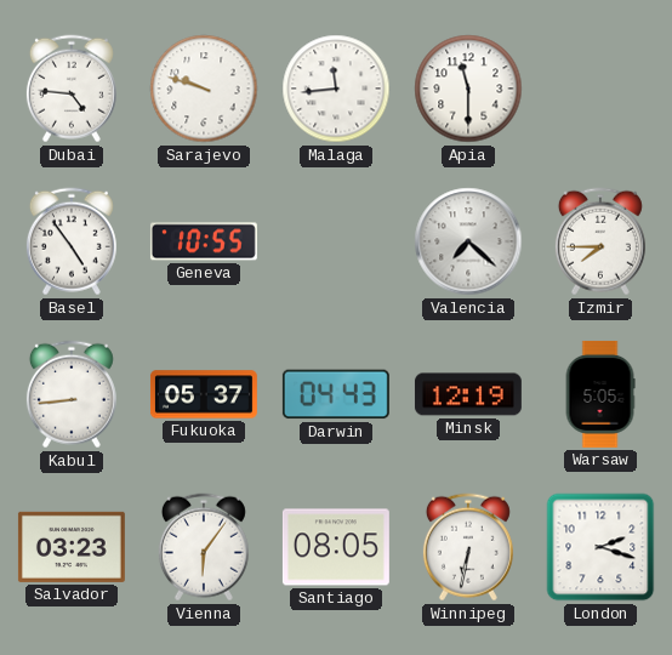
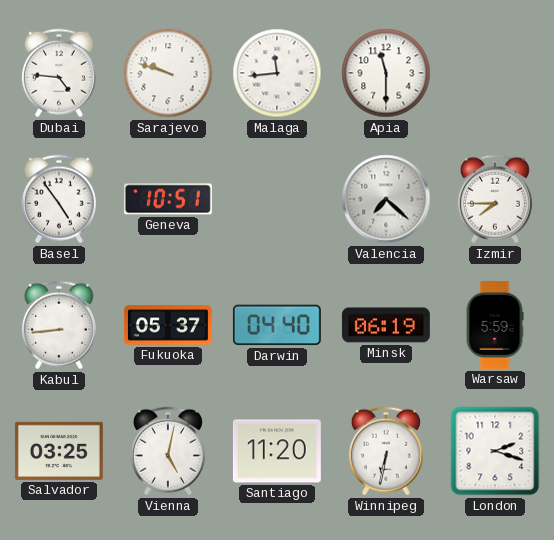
Geneva: 10:55 -> 10:51
Darwin: 04:43 -> 04:40
Minsk: 12:19 -> 06:19
Warsaw: 5:05 -> 5:59
Salvador: 03:23 -> 03:25
Vienna: 6:06 -> 5:02
Santiago: 08:05 -> 11:20
